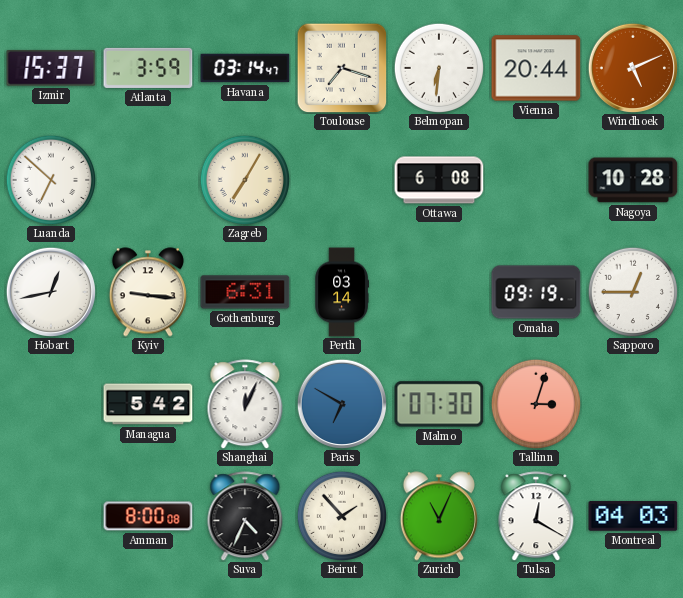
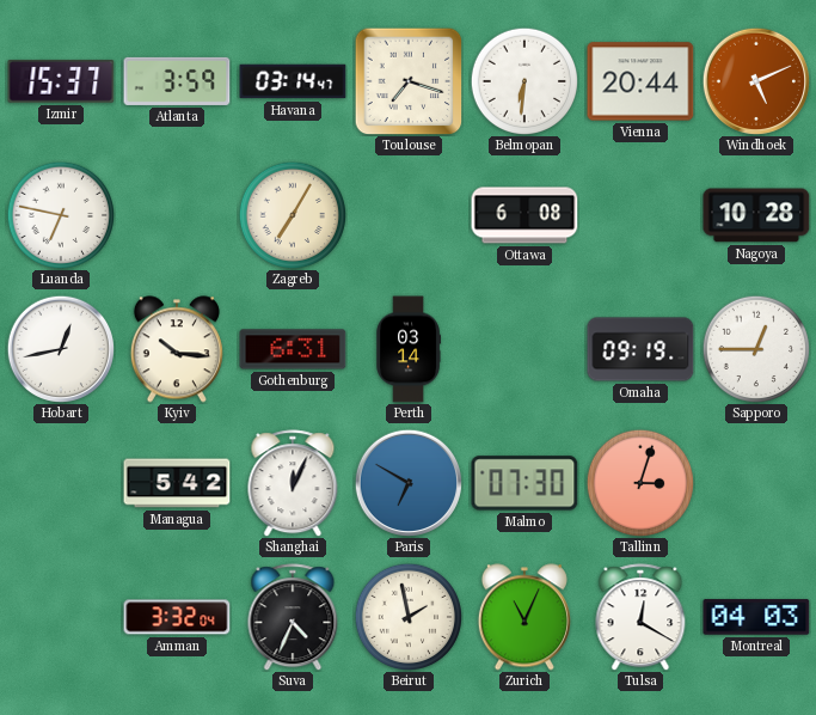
Luanda: 6:52 -> 6:47
Kyiv: 9:16 -> 10:16
Amman: 8:00 -> 3:32
Beirut: 1:53 -> 1:58
